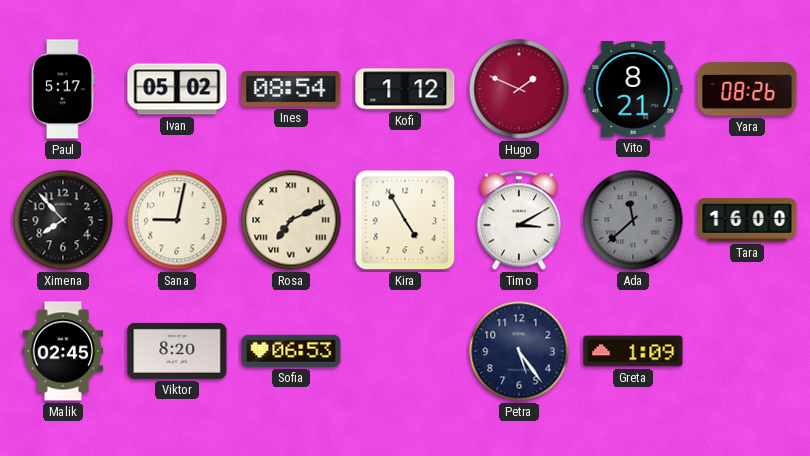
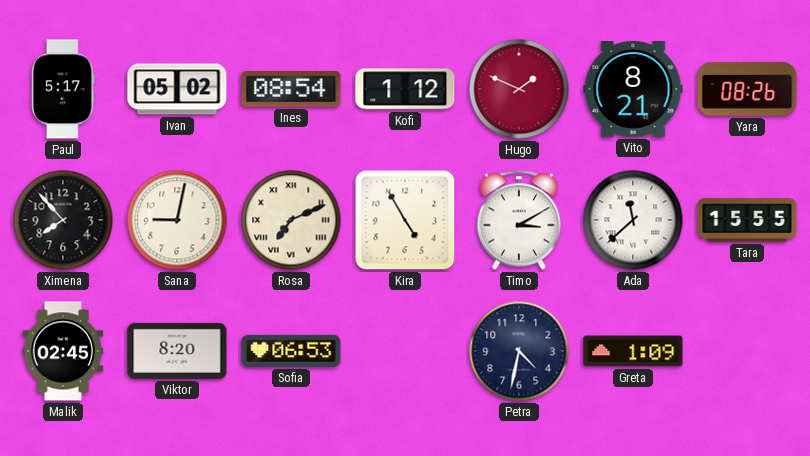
Ada dial: grey -> white
Tara: 16:00 -> 15:55
Petra: 5:24 -> 4:32
